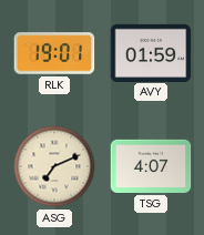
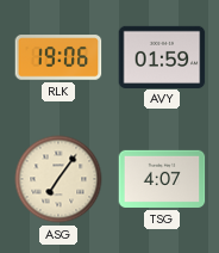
RLK: 19:01 -> 19:06
ASG: 7:11 -> 7:06
